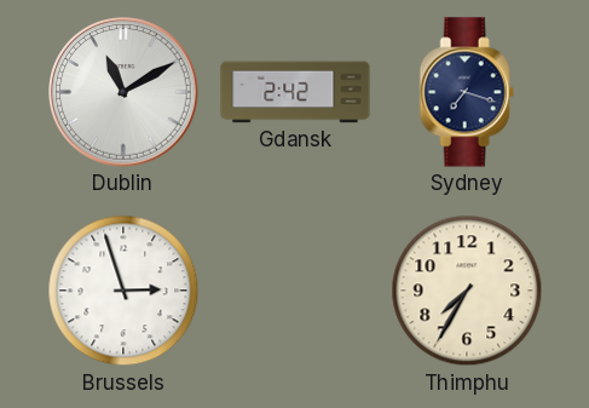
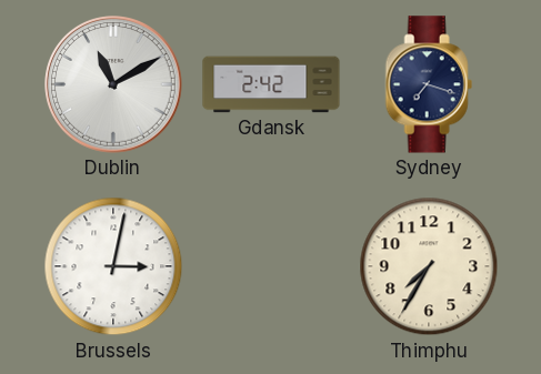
Brussels: 2:57 -> 3:02
